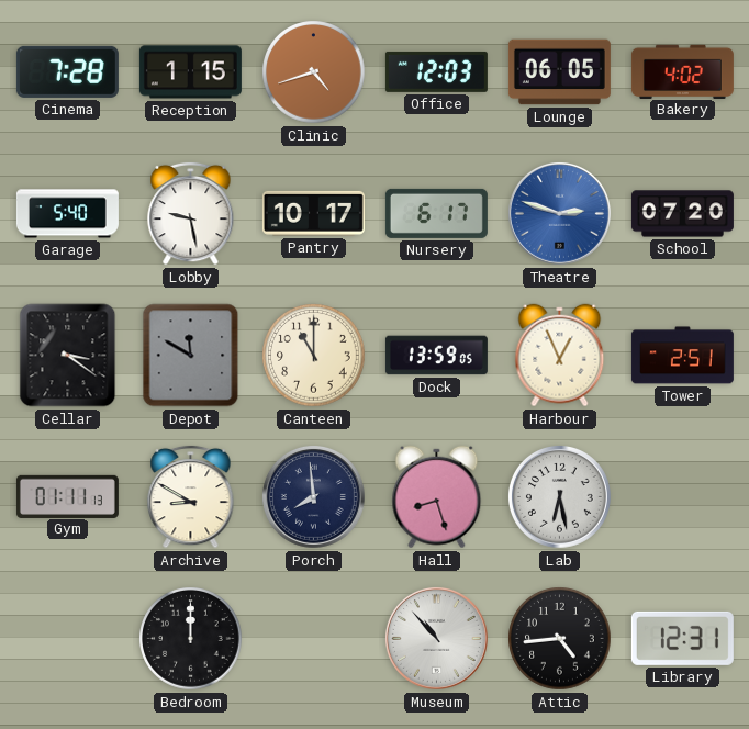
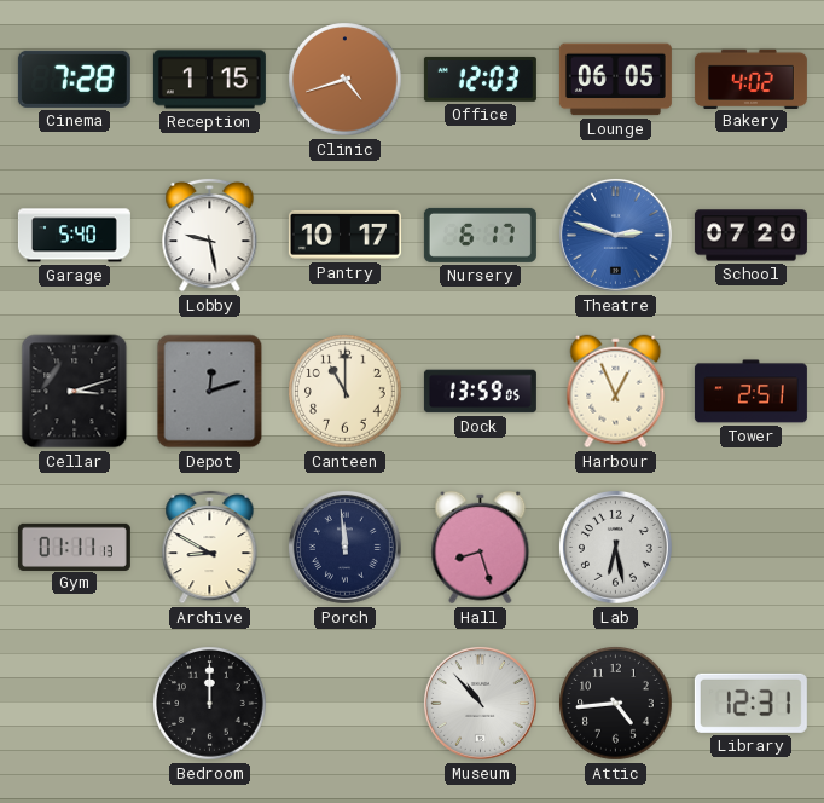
Cellar: 3:21 -> 3:12
Depot: 11:50 -> 12:12
Porch: 7:59 -> 11:59
